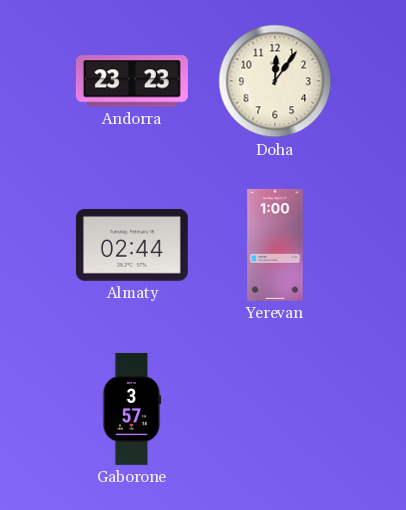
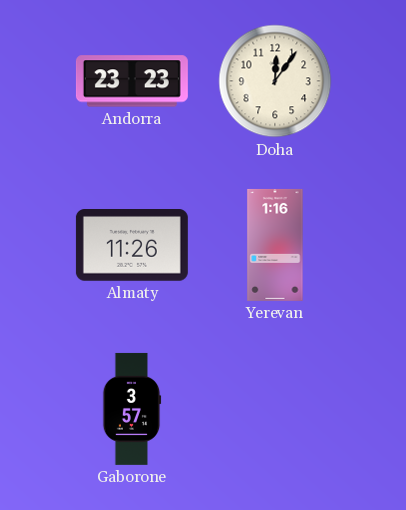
Almaty: 02:44 -> 11:26
Yerevan: 1:00 -> 1:16
